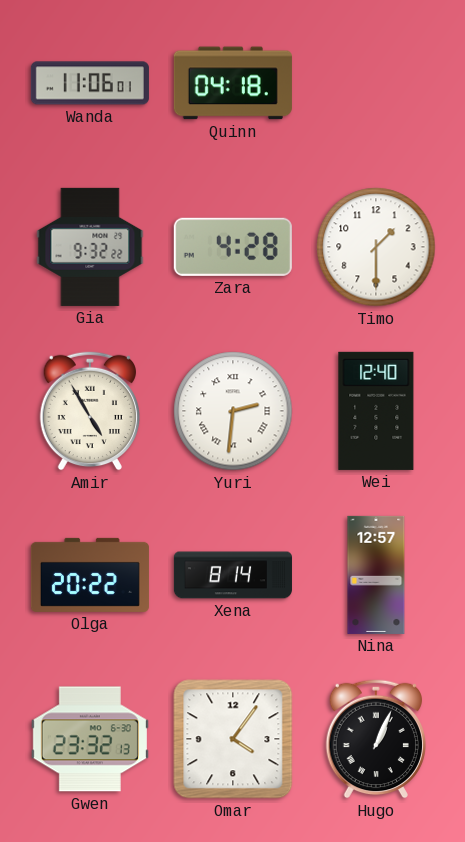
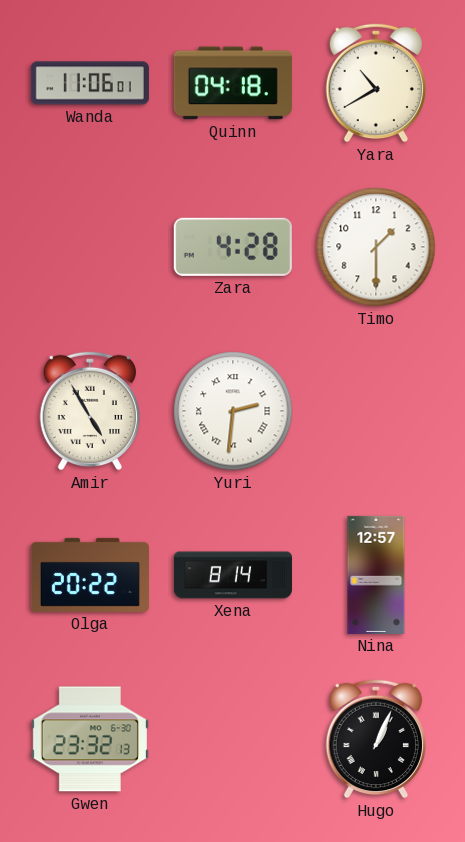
Yara: none -> 10:40
Gia: 9:32 -> none
Wei: 12:40 -> none
Omar: 4:06 -> none
